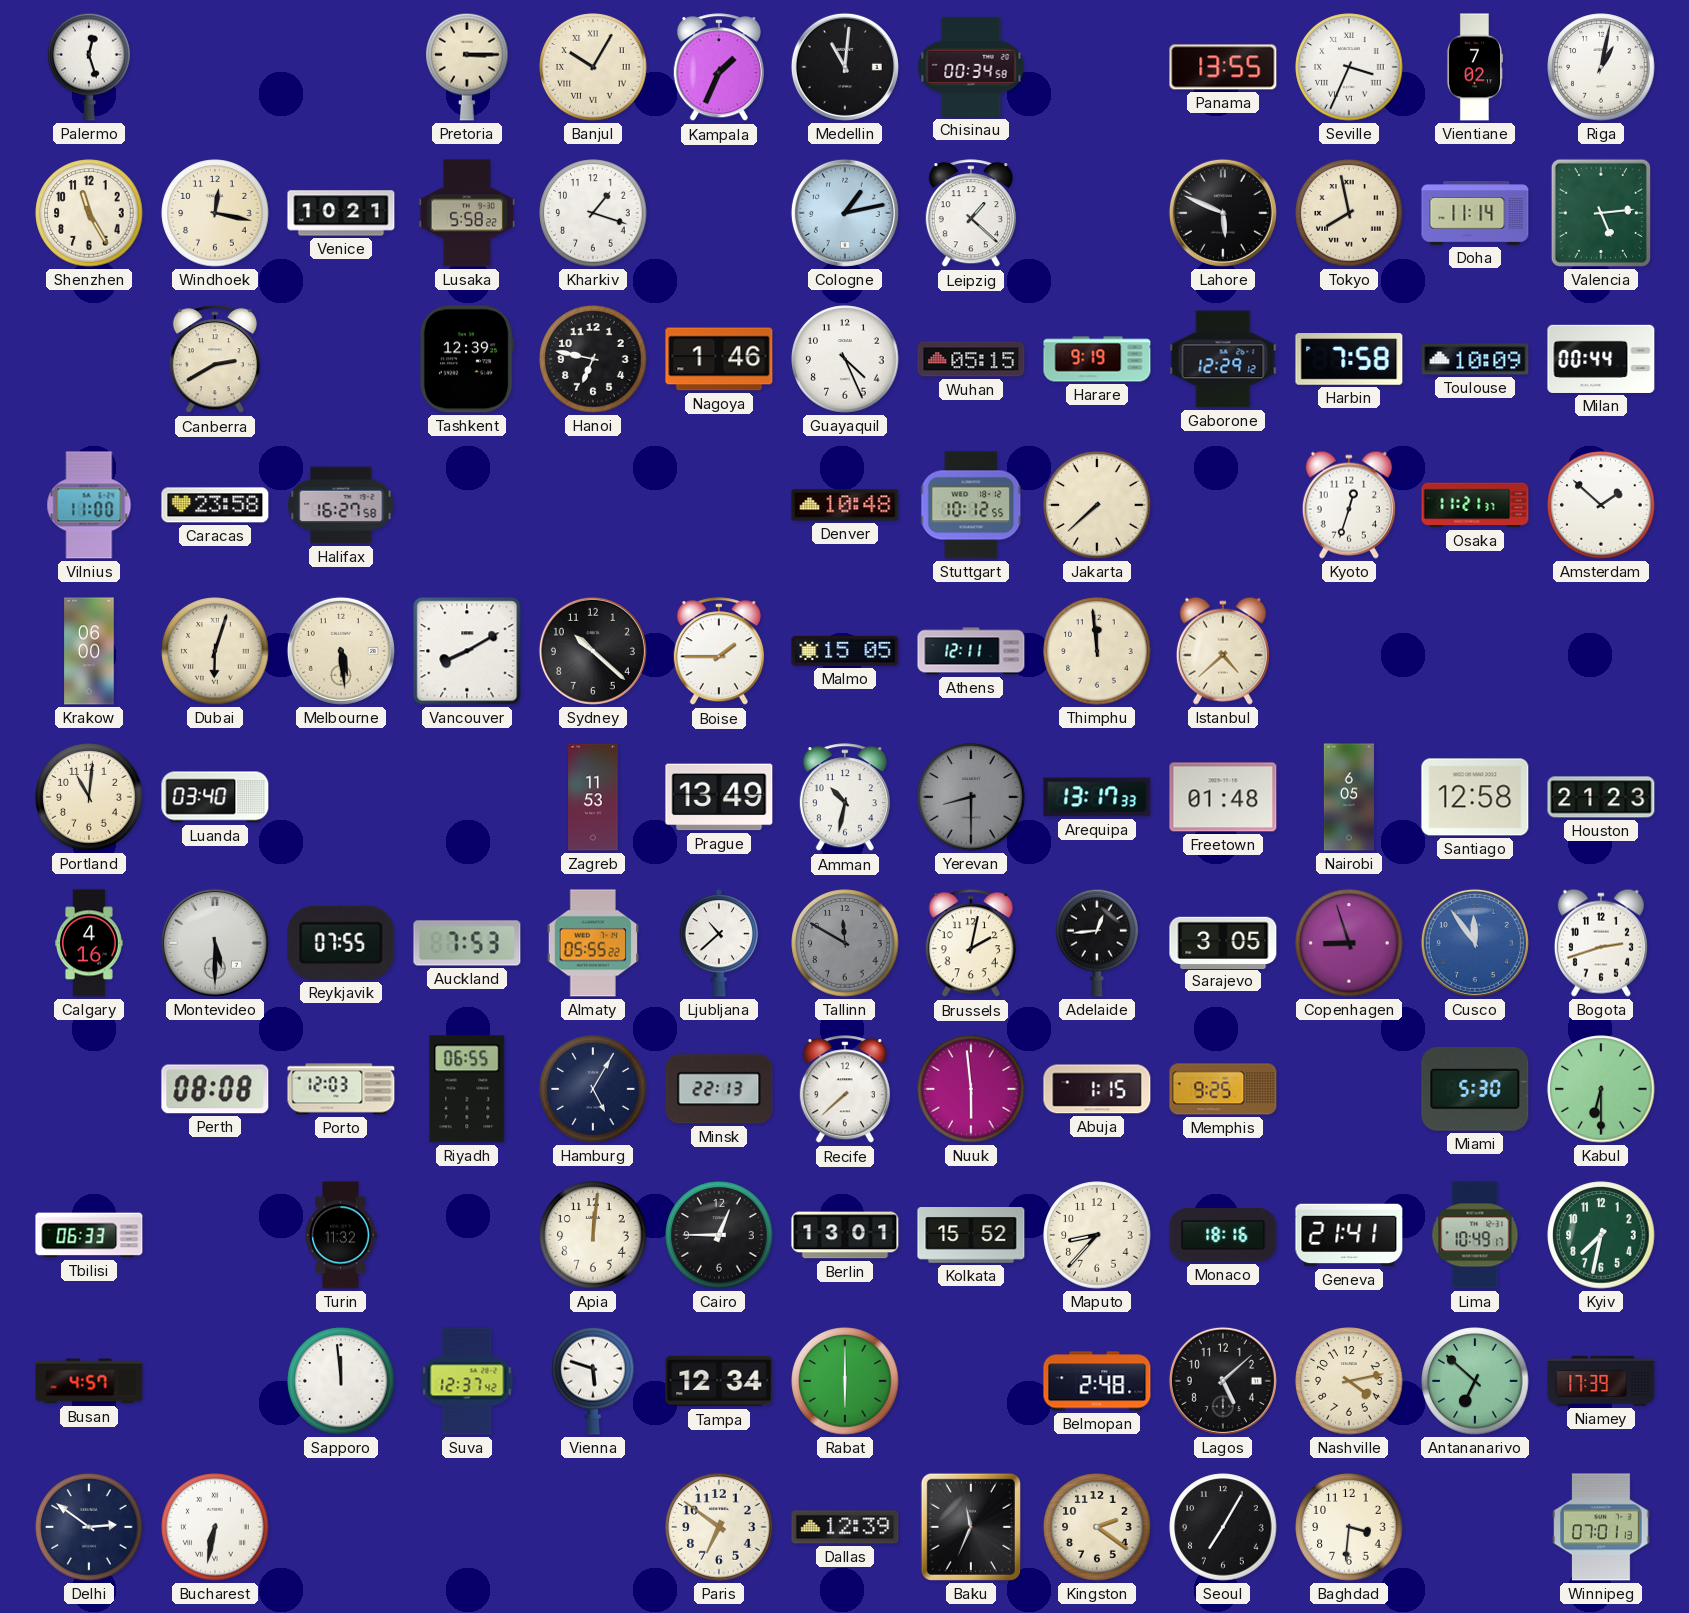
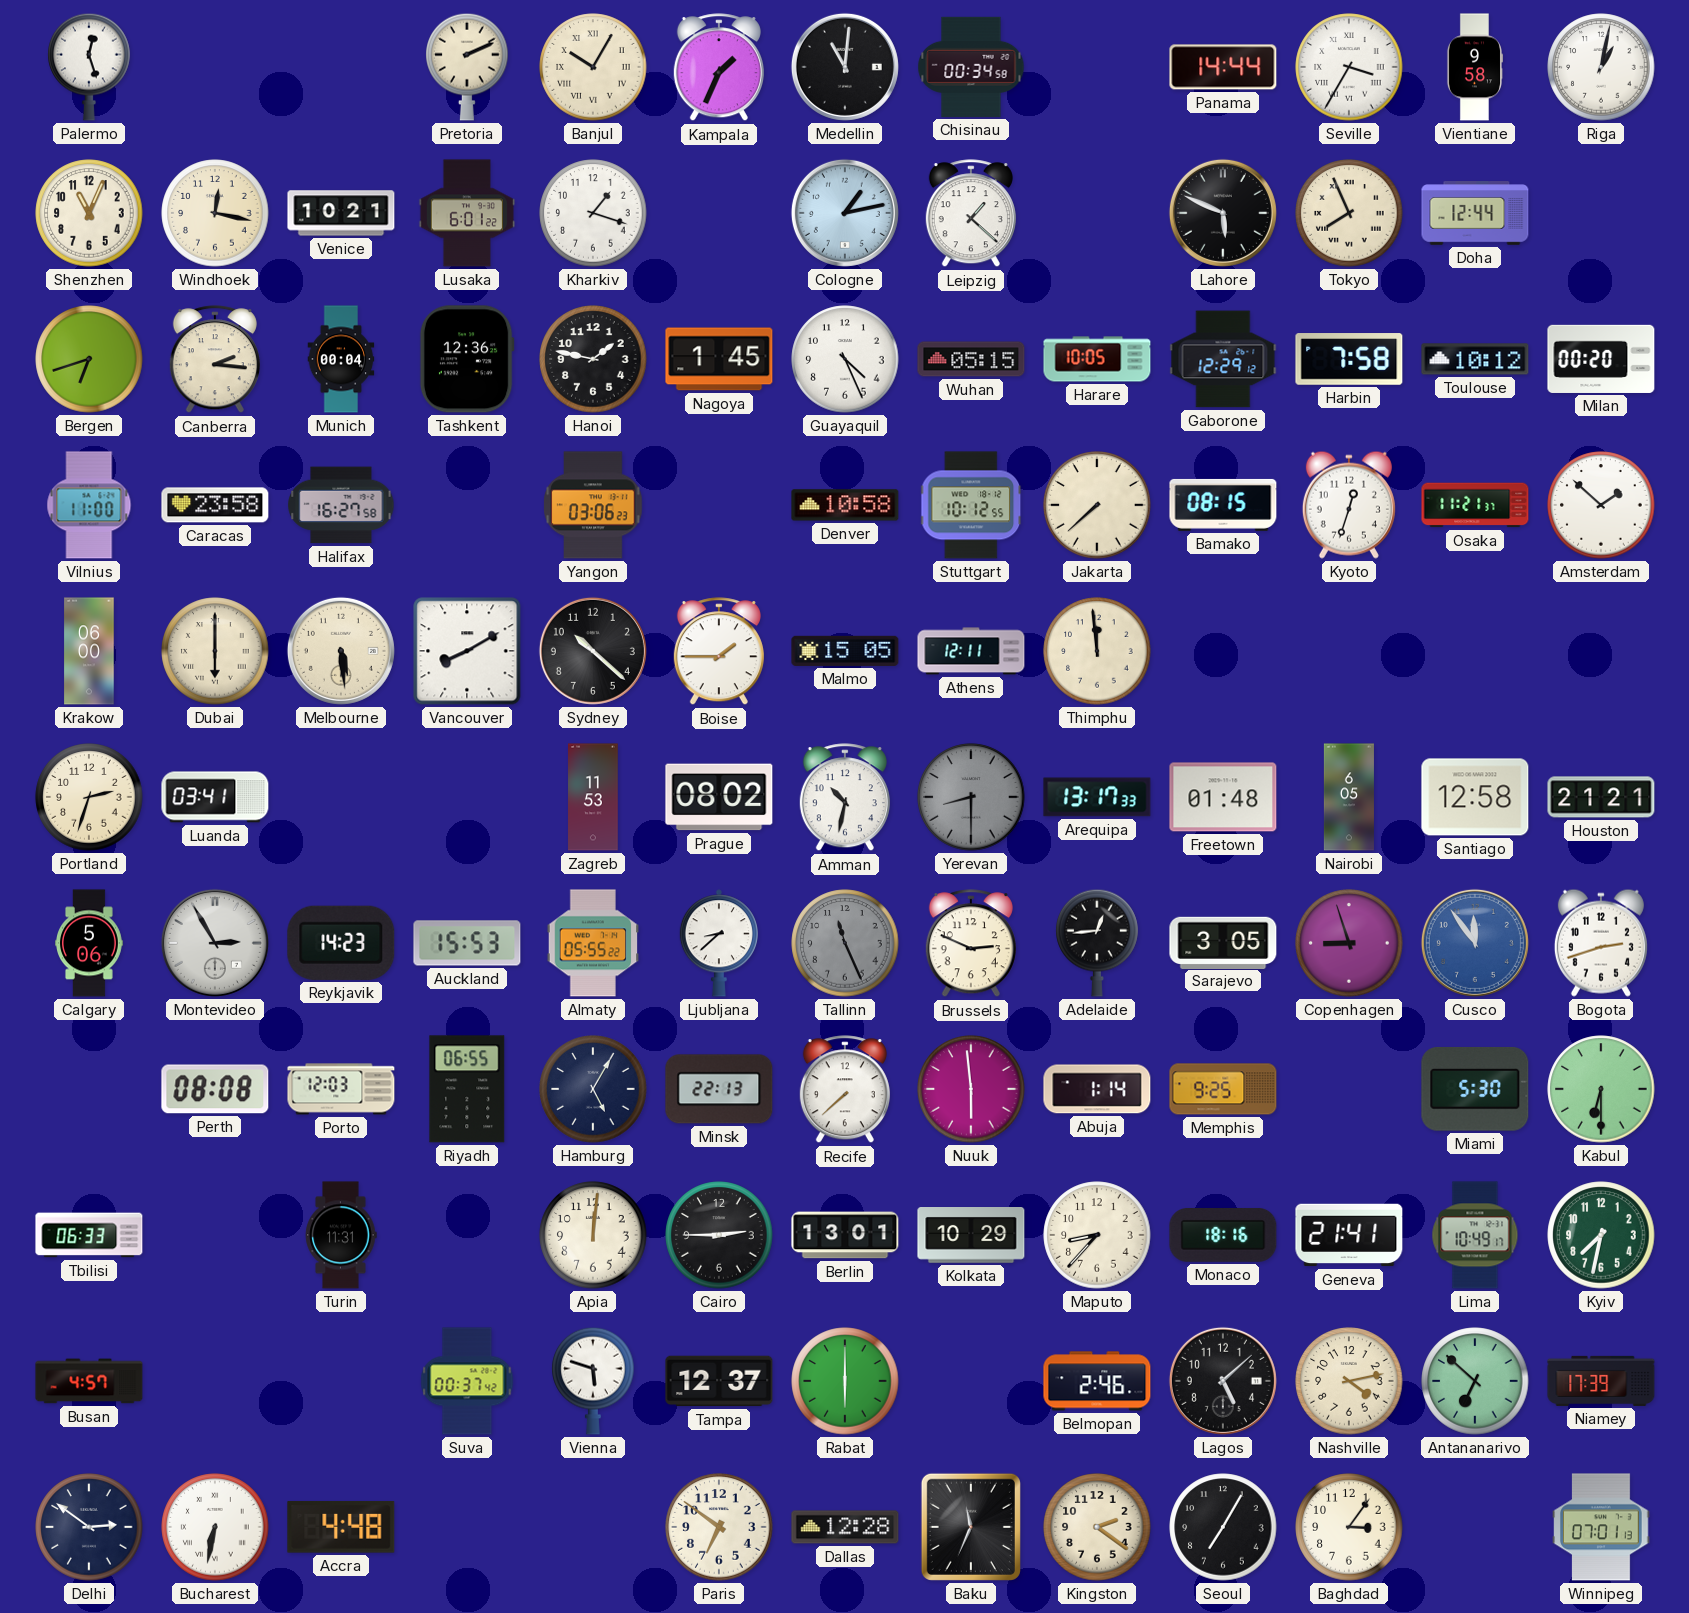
Pretoria: 3:15 -> 2:11
Panama: 13:55 -> 14:44
Seville: 3:34 -> 3:35
Vientiane: 7:02 -> 9:58
Shenzhen: 11:25 -> 11:04
Lusaka: 5:58 -> 6:01
Tokyo: 7:58 -> 7:56
Doha: 11:14 -> 12:44
Valencia: 5:14 -> none
Bergen: none -> 6:42
Canberra: 2:40 -> 2:16
Munich: none -> 00:04
Tashkent: 12:39 -> 12:36
Hanoi: 6:47 -> 1:47
Nagoya: 1:46 -> 1:45
Harare: 9:19 -> 10:05
Toulouse: 10:09 -> 10:12
Milan: 00:44 -> 00:20
Yangon: none -> 03:06
Denver: 10:48 -> 10:58
Bamako: none -> 08:15
Dubai: 6:03 -> 6:00
Istanbul: 4:38 -> none
Portland: 11:01 -> 2:33
Luanda: 03:40 -> 03:41
Prague: 13:49 -> 08:02
Houston: 21:23 -> 21:21
Calgary: 4:16 -> 5:06
Montevideo: 5:30 -> 2:55
Reykjavik: 07:55 -> 14:23
Auckland: 7:53 -> 15:53
Ljubljana: 10:38 -> 8:38
Tallinn: 11:50 -> 11:26
Brussels: 2:02 -> 2:49
Abuja: 1:15 -> 1:14
Turin: 11:32 -> 11:31
Cairo: 12:45 -> 2:45
Kolkata: 15:52 -> 10:29
Sapporo: 11:59 -> none
Suva: 12:37 -> 00:37
Tampa: 12:34 -> 12:37
Belmopan: 2:48 -> 2:46
Accra: none -> 4:48
Dallas: 12:39 -> 12:28
Baghdad: 3:31 -> 3:06
